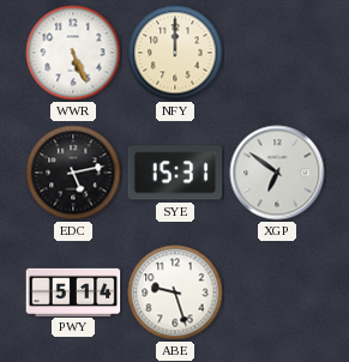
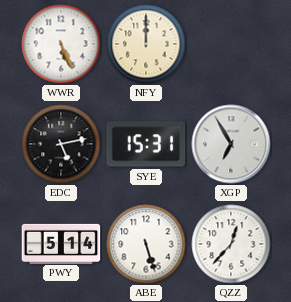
XGP: 6:51 -> 6:55
ABE: 9:27 -> 5:27
QZZ: none -> 12:37
